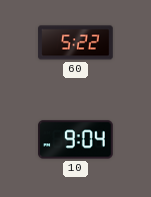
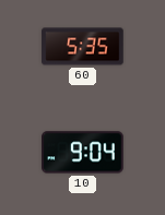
60: 5:22 -> 5:35
